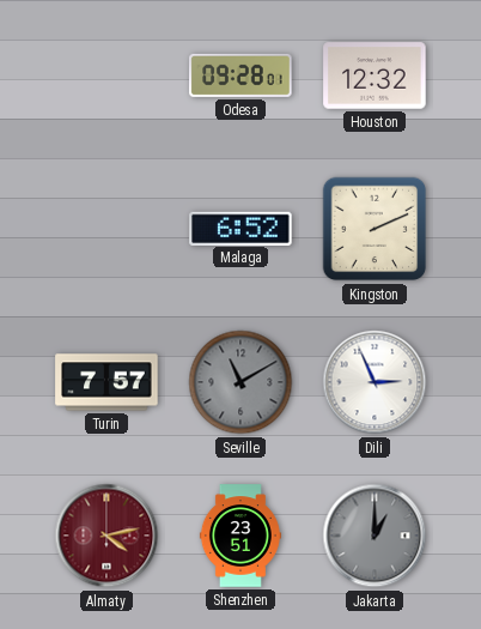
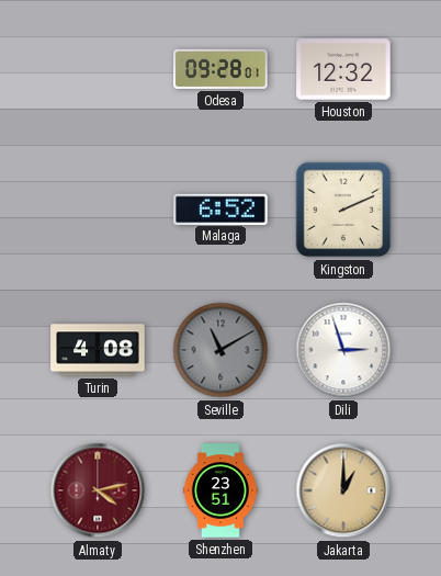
Turin: 7:57 -> 4:08
Dili: 2:56 -> 2:57
Jakarta dial: grey -> champagne
